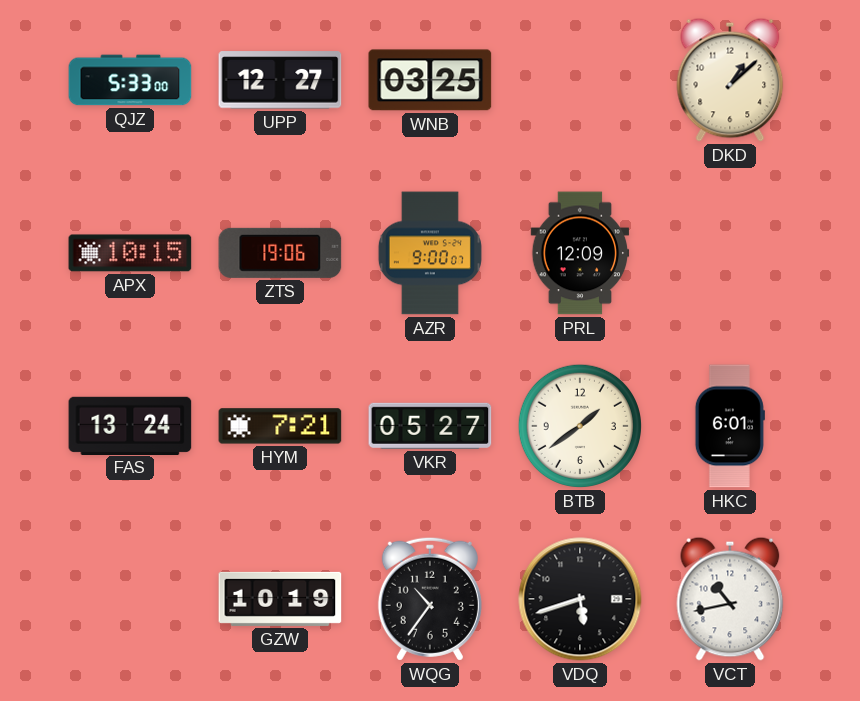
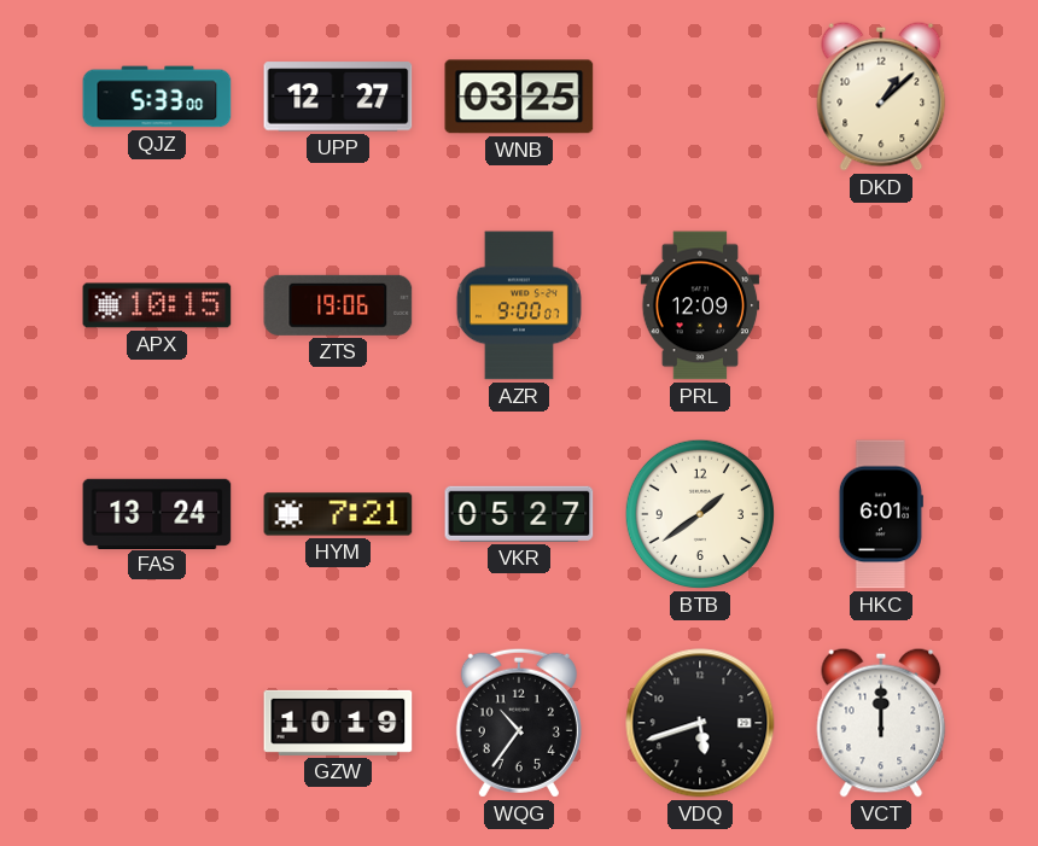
VCT: 10:43 -> 12:00
